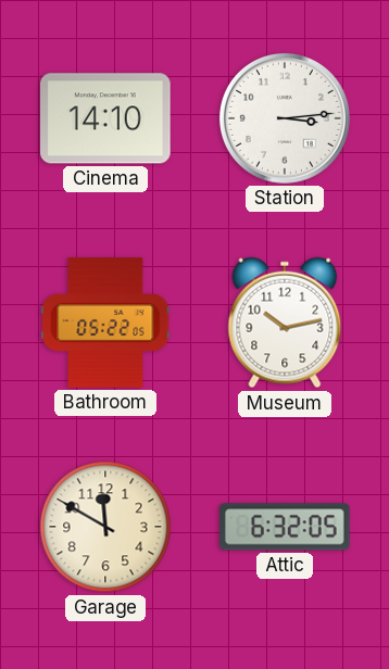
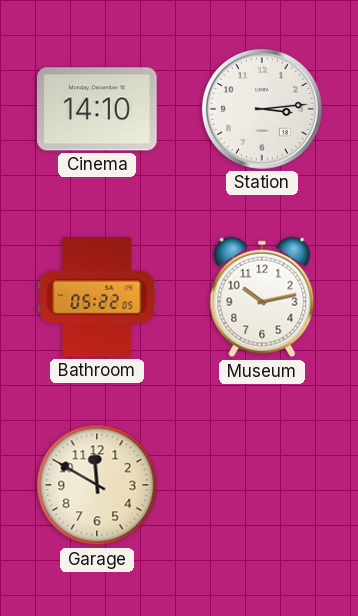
Attic: 6:32 -> none
